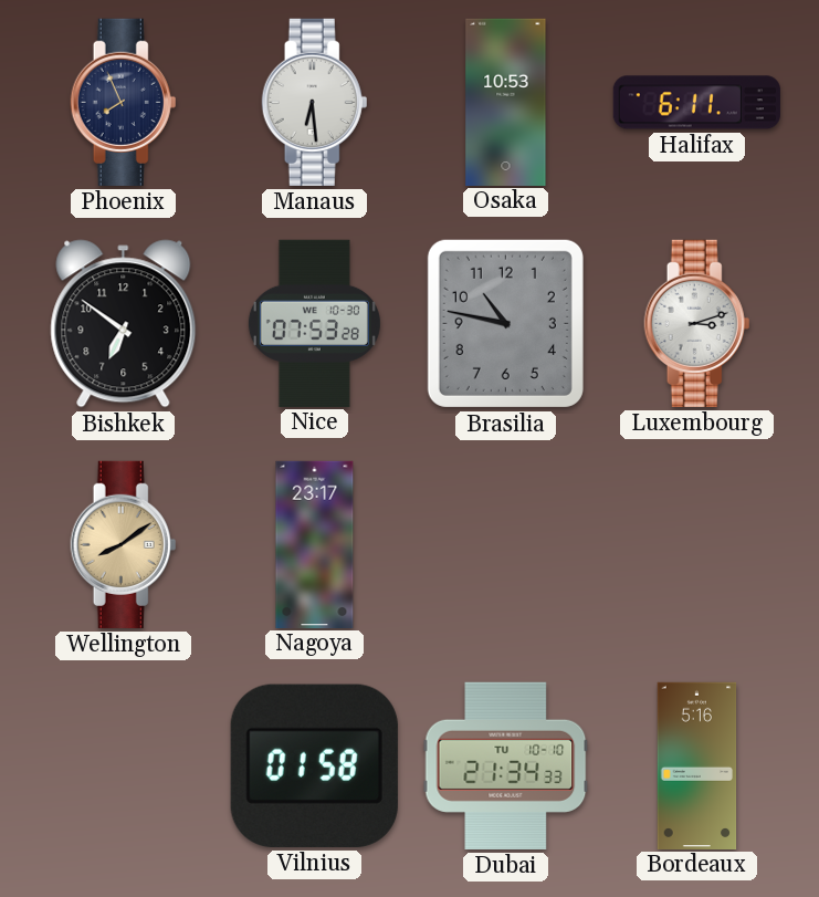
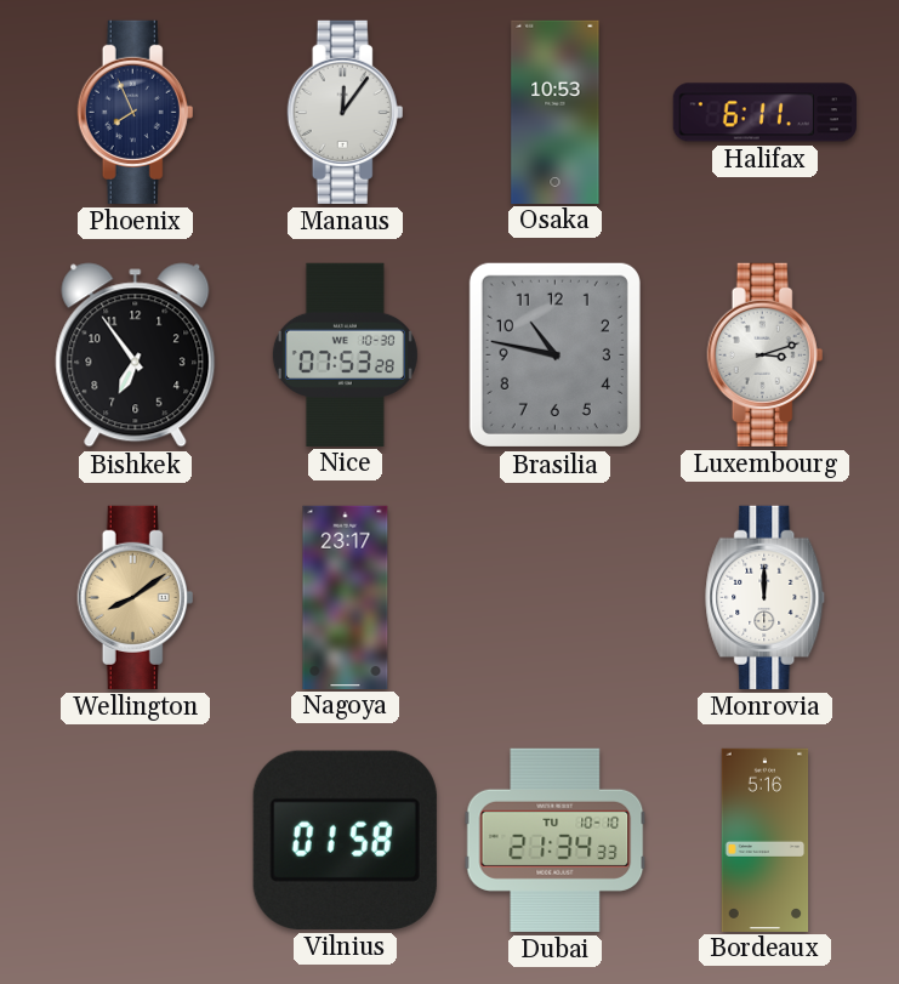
Manaus: 6:29 -> 12:06
Bishkek: 6:51 -> 6:54
Monrovia: none -> 12:00
